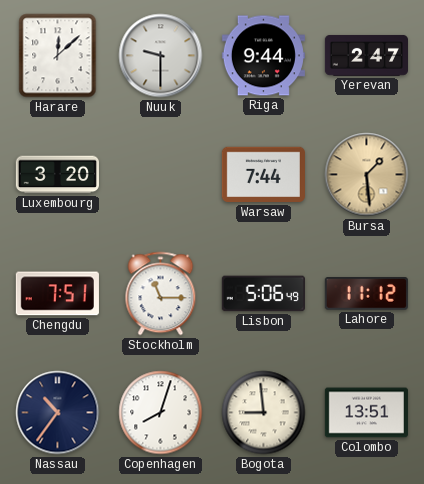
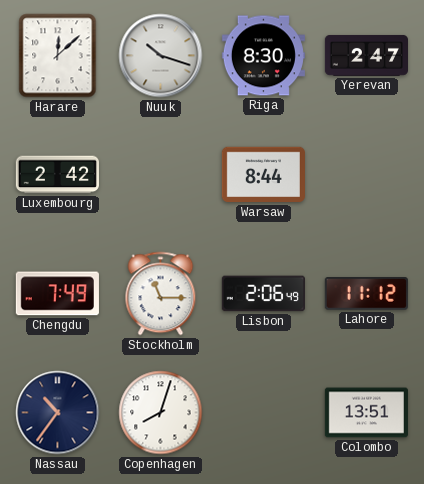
Nuuk: 9:30 -> 10:18
Riga: 9:44 -> 8:30
Luxembourg: 3:20 -> 2:42
Warsaw: 7:44 -> 8:44
Bursa: 1:29 -> none
Chengdu: 7:51 -> 7:49
Lisbon: 5:06 -> 2:06
Bogota: 8:59 -> none
